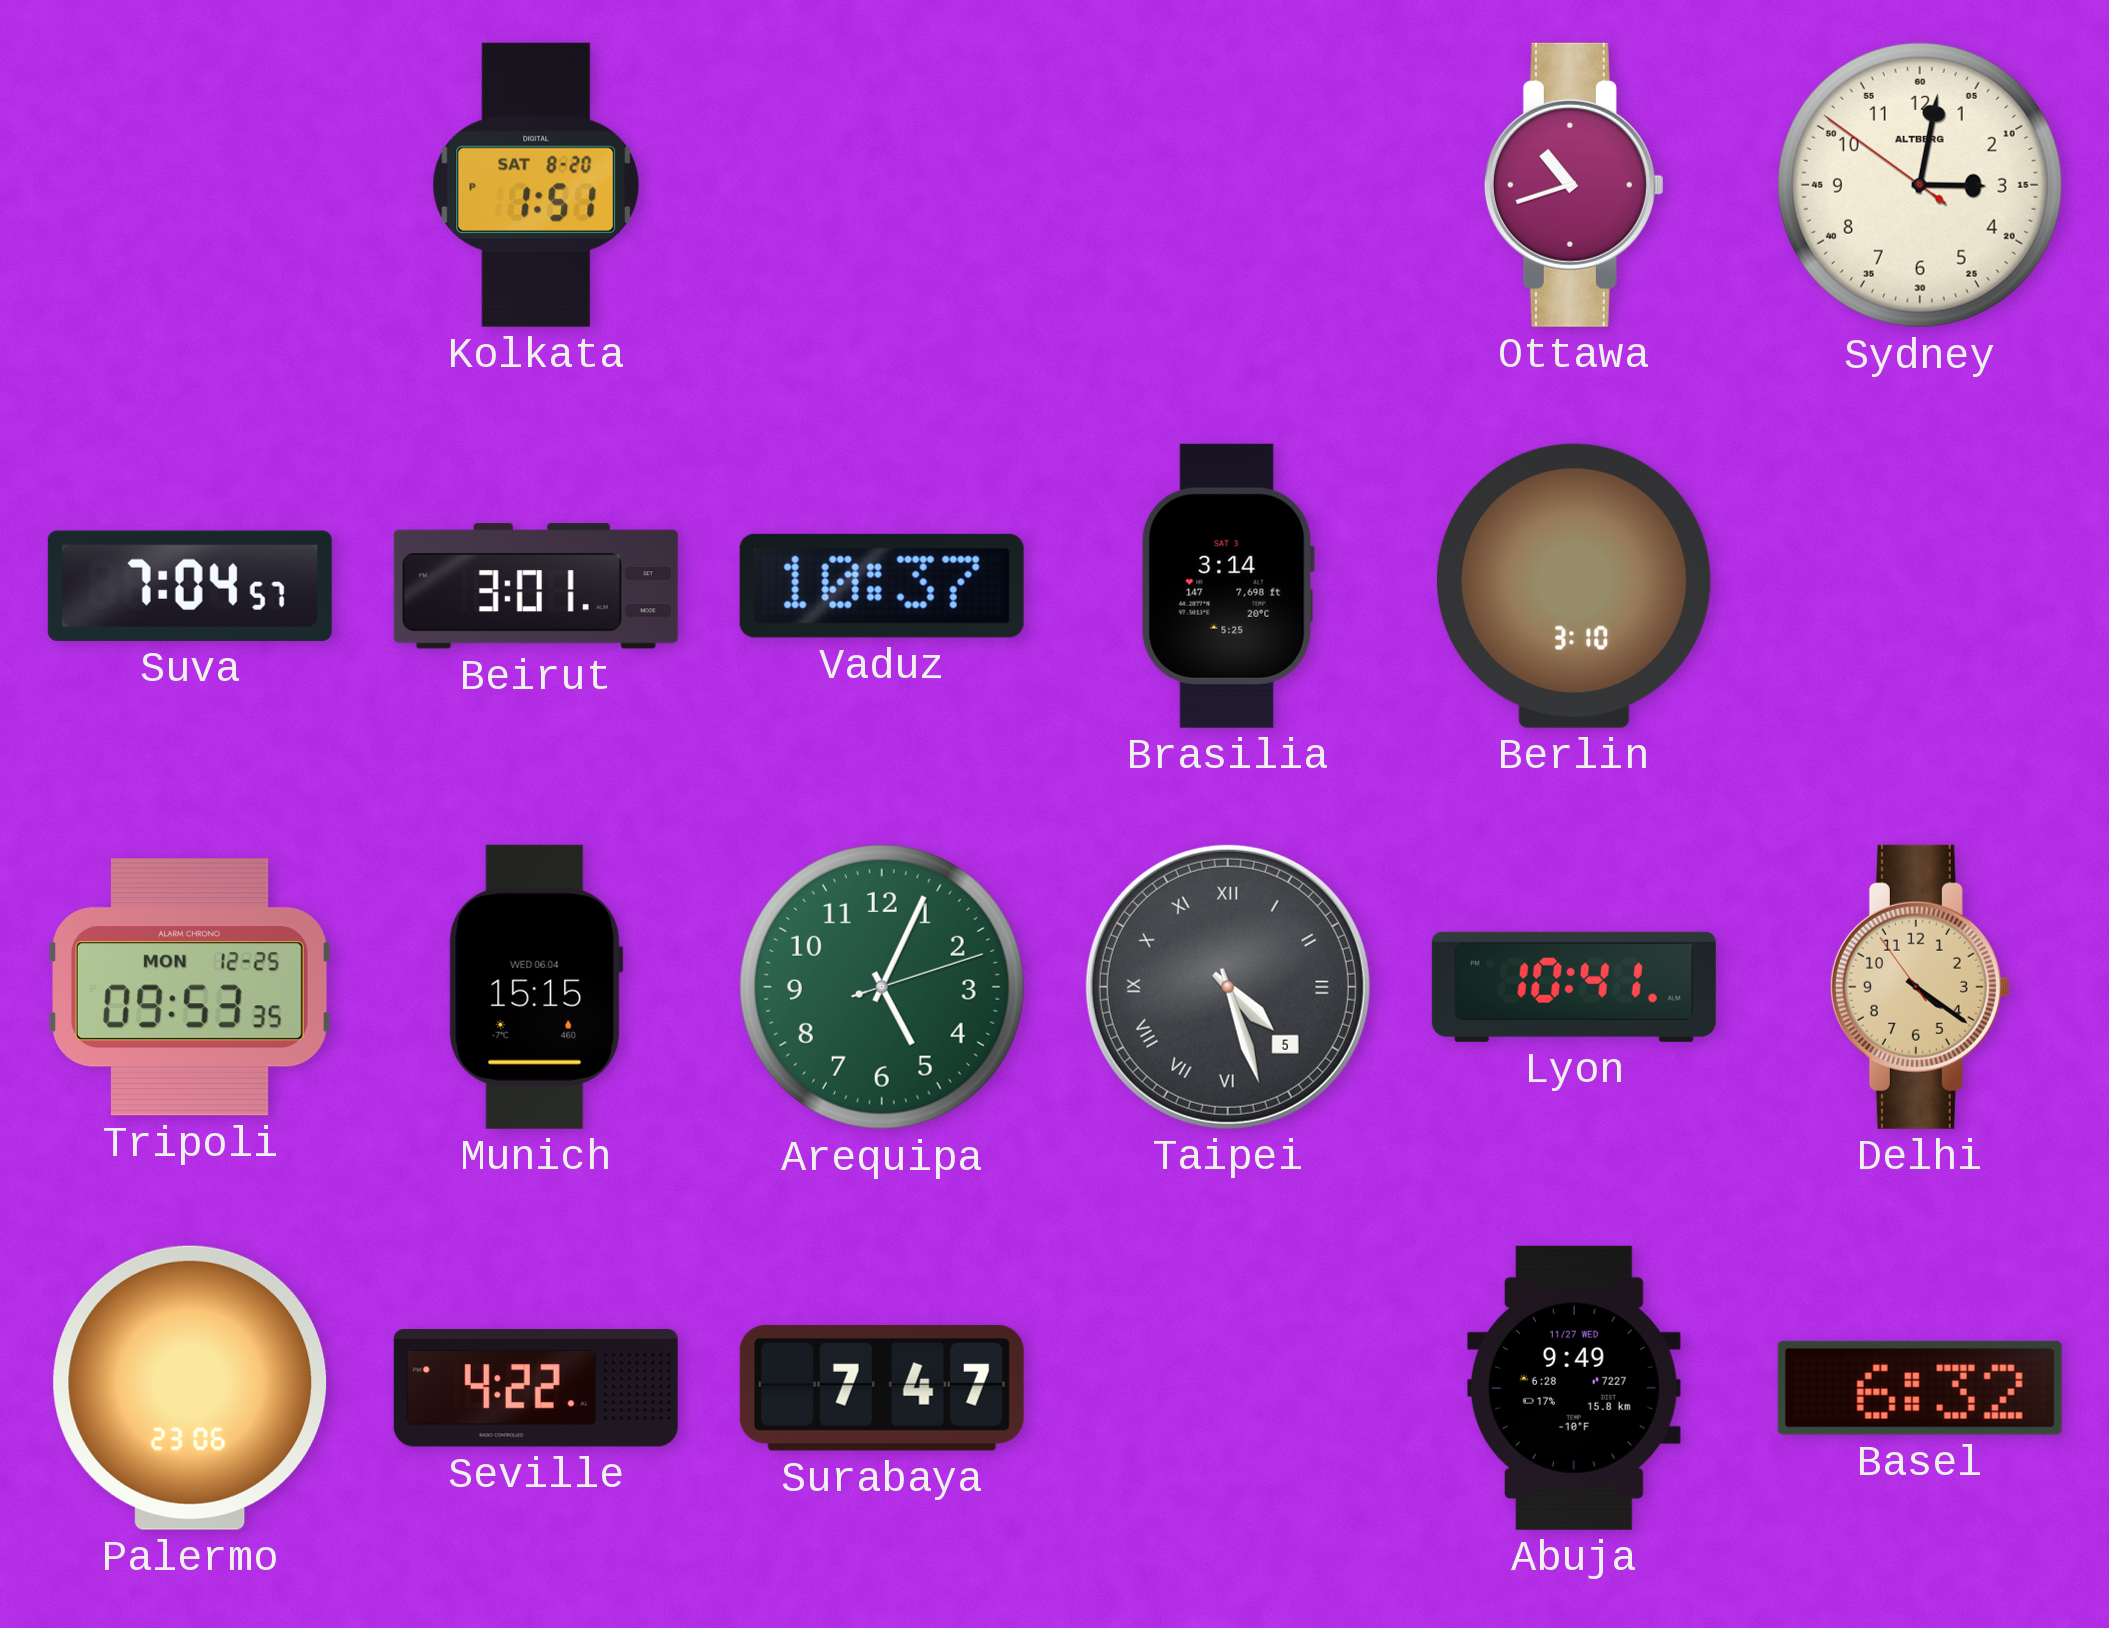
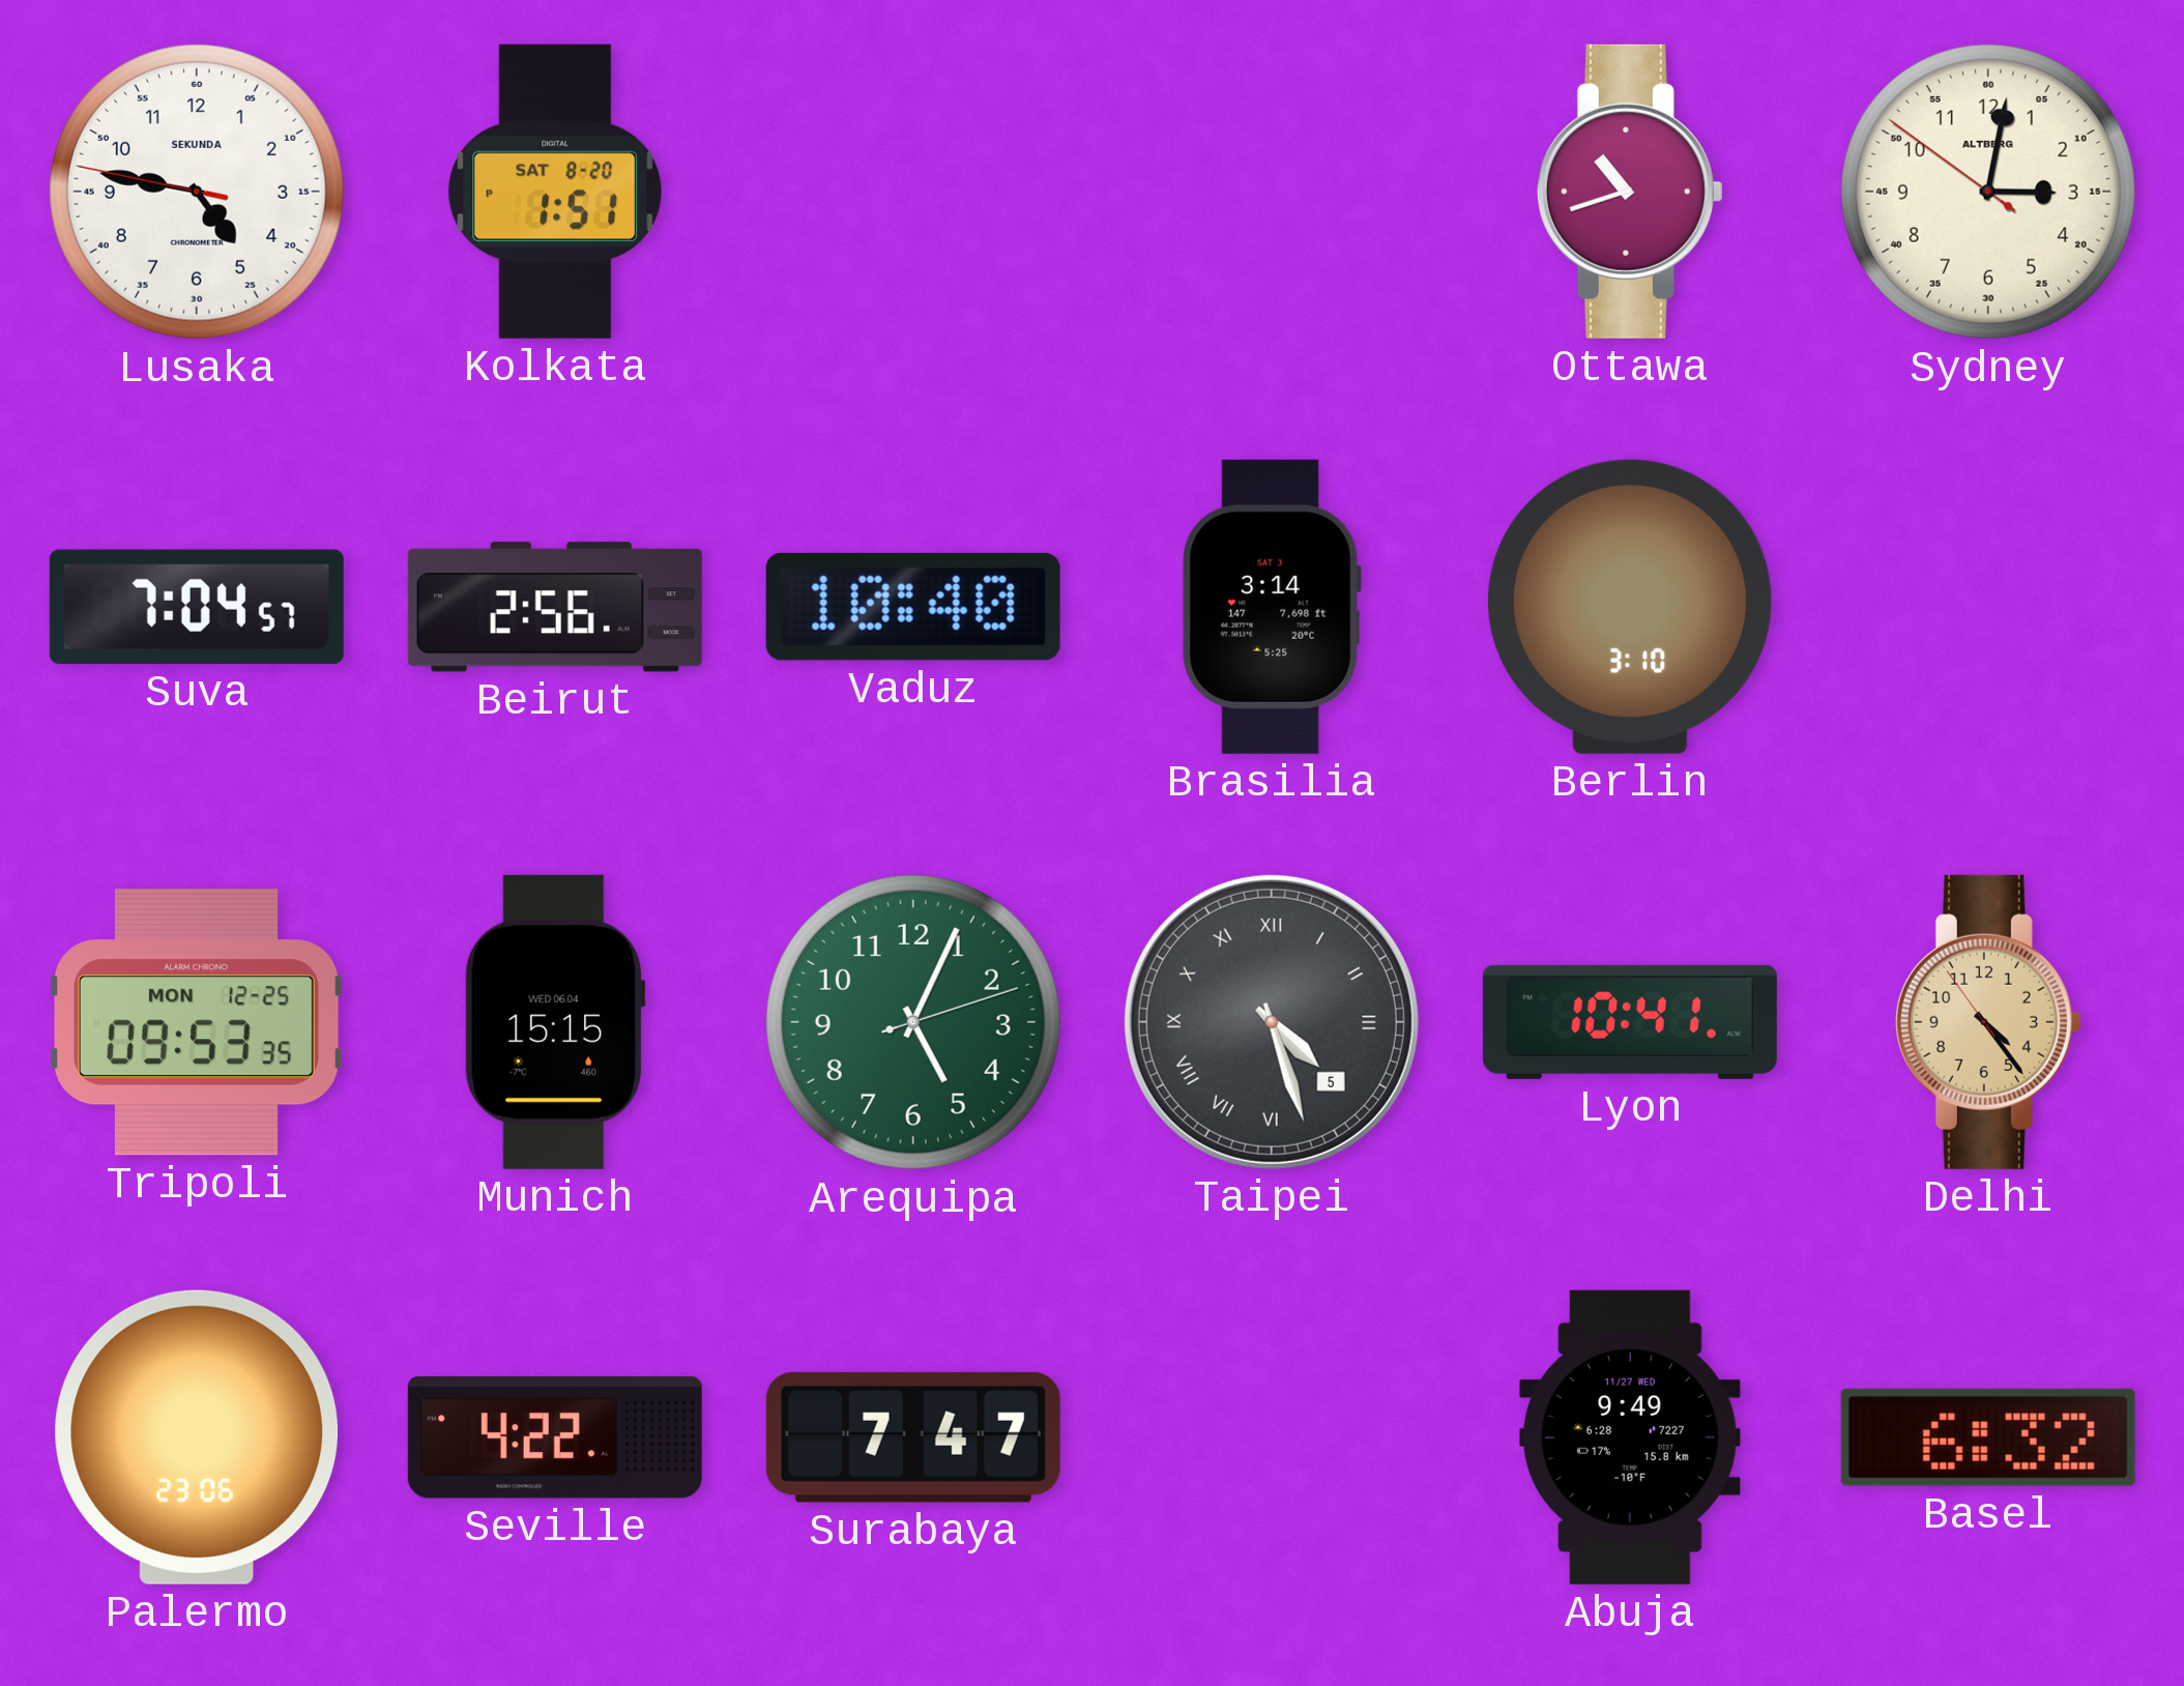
Lusaka: none -> 4:46
Beirut: 3:01 -> 2:56
Vaduz: 10:37 -> 10:40
Delhi: 4:20 -> 4:23
